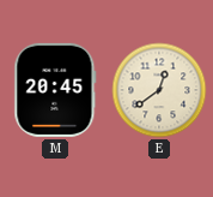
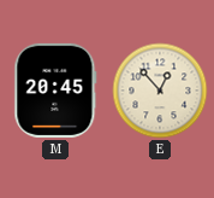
E: 12:39 -> 12:53
